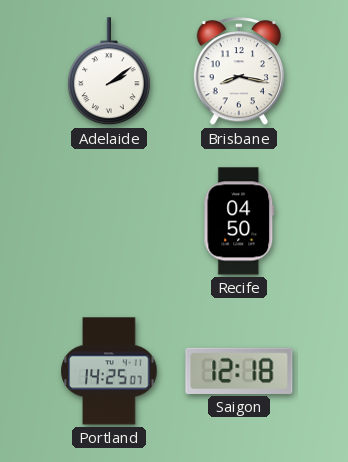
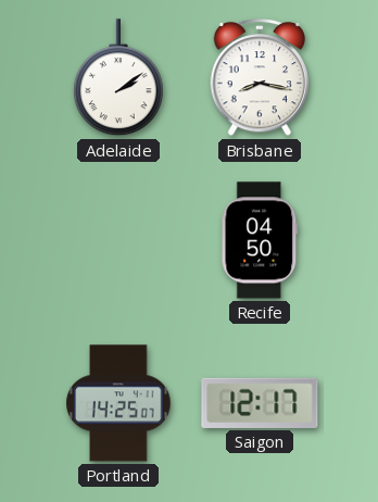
Saigon: 12:18 -> 12:17
